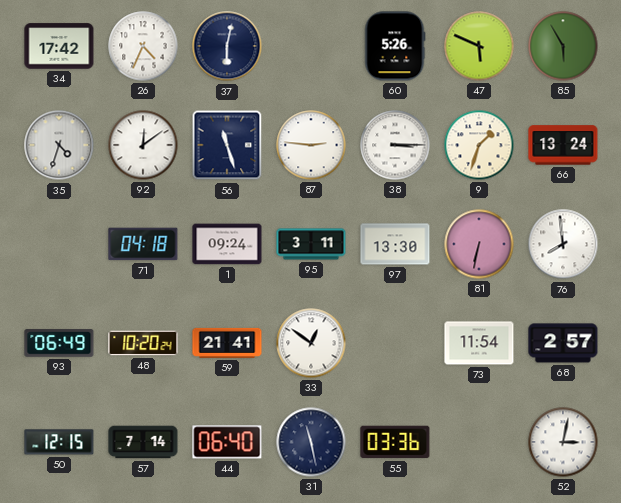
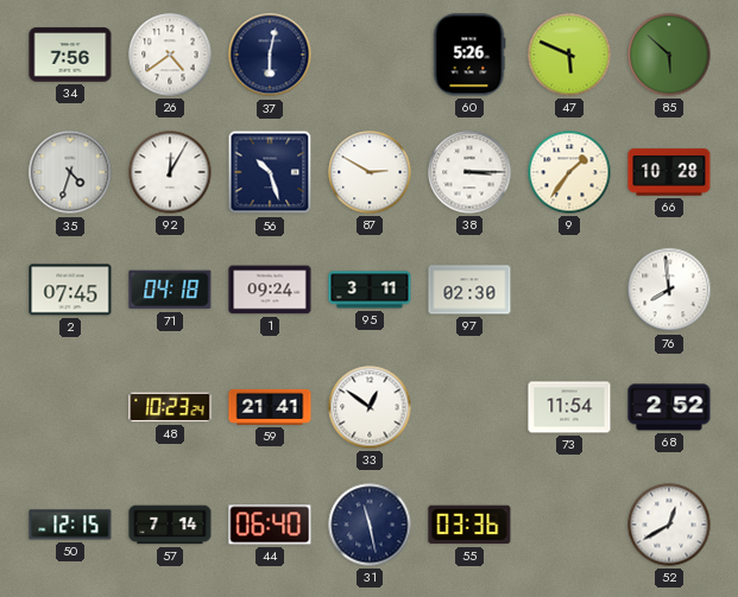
34: 17:42 -> 7:56
26: 4:34 -> 4:39
85: 5:55 -> 5:52
92: 12:09 -> 12:05
56: 11:27 -> 10:27
87: 2:46 -> 2:50
9: 1:33 -> 1:36
66: 13:24 -> 10:28
2: none -> 07:45
97: 13:30 -> 02:30
81: 6:32 -> none
93: 06:49 -> none
48: 10:20 -> 10:23
68: 2:57 -> 2:52
52: 3:02 -> 12:40
